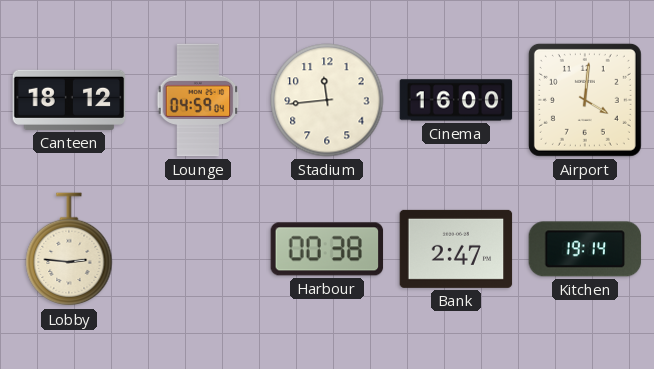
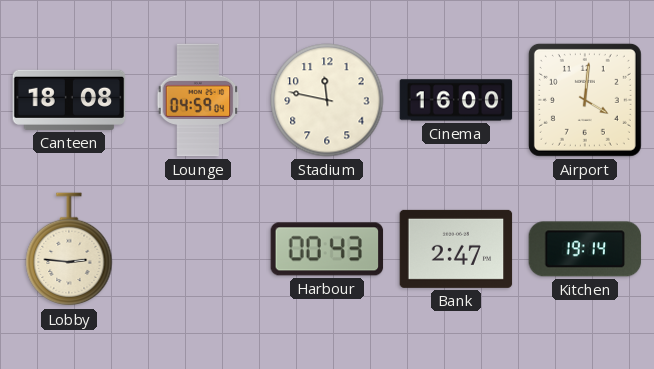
Canteen: 18:12 -> 18:08
Stadium: 11:44 -> 11:47
Harbour: 00:38 -> 00:43
